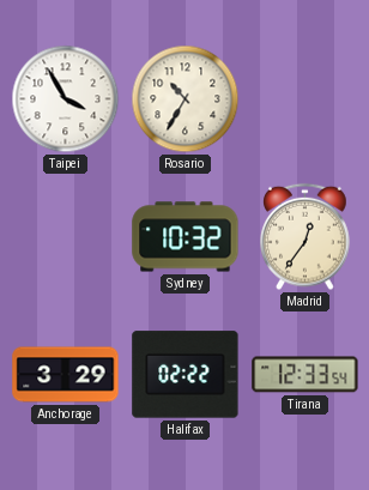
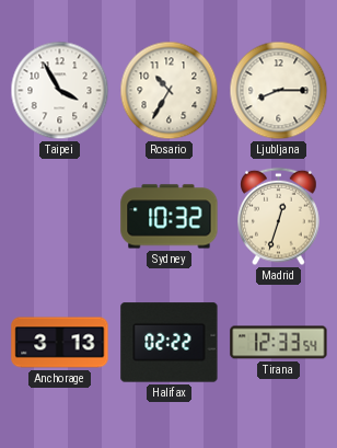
Ljubljana: none -> 8:15
Madrid: 12:36 -> 12:33
Anchorage: 3:29 -> 3:13
